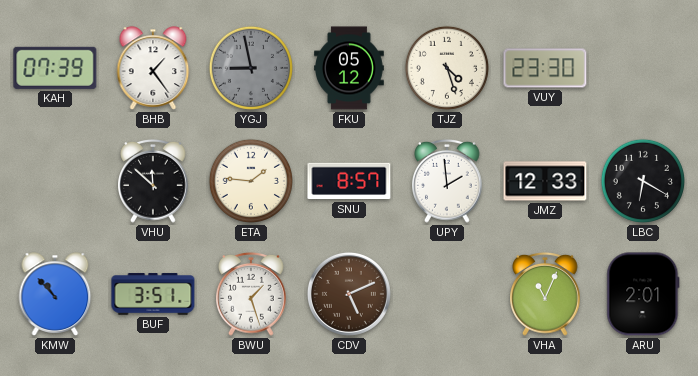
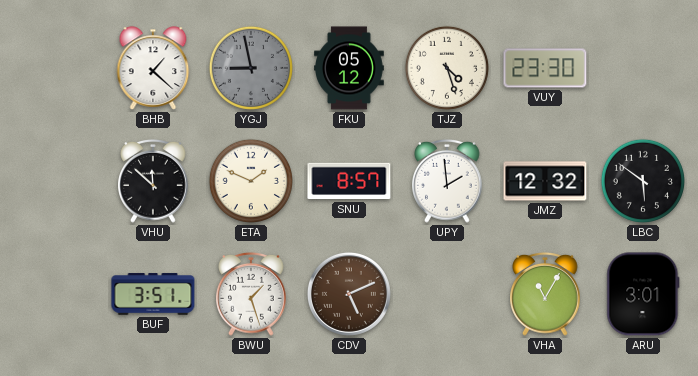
KAH: 07:39 -> none
BHB: 1:24 -> 1:22
ETA: 1:46 -> 1:49
JMZ: 12:33 -> 12:32
LBC: 6:20 -> 5:51
KMW: 10:53 -> none
VHA: 11:04 -> 11:05
ARU: 2:01 -> 3:01
